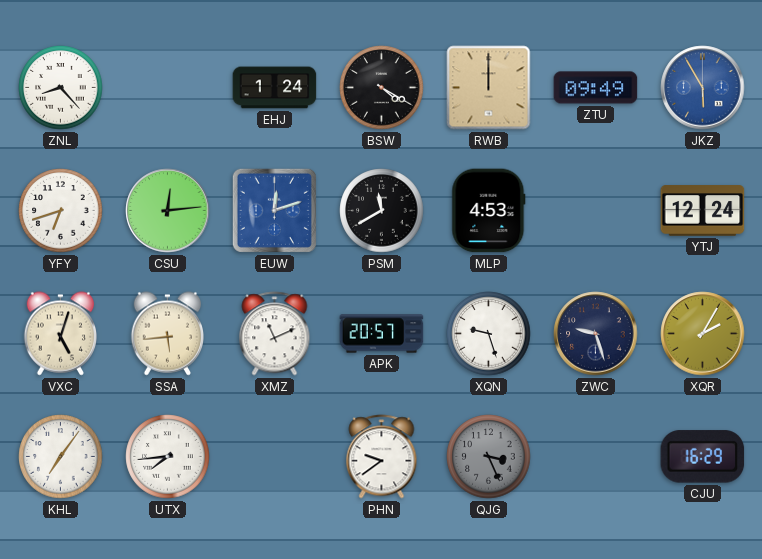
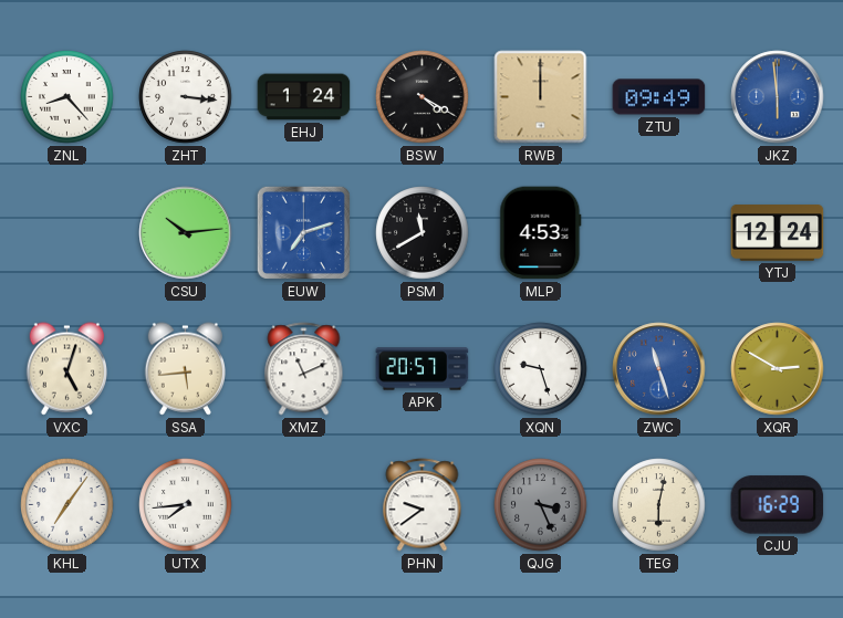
ZHT: none -> 3:16
JKZ: 5:55 -> 5:59
YFY: 6:42 -> none
CSU: 12:14 -> 10:14
EUW: 12:12 -> 7:12
ZWC: 9:27 -> 11:27
ZWC dial: navy -> blue
XQR: 2:05 -> 2:50
TEG: none -> 6:02
